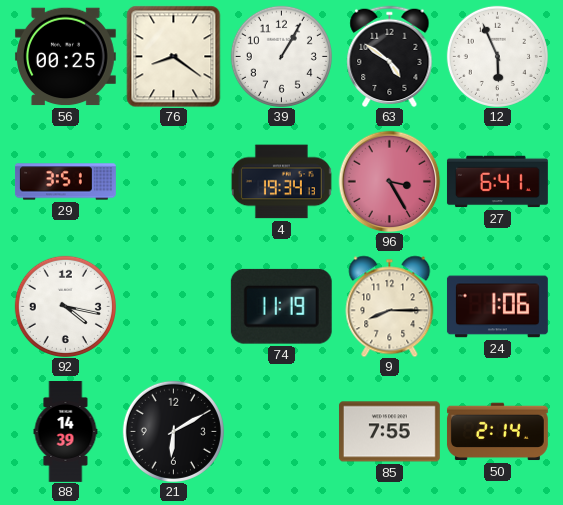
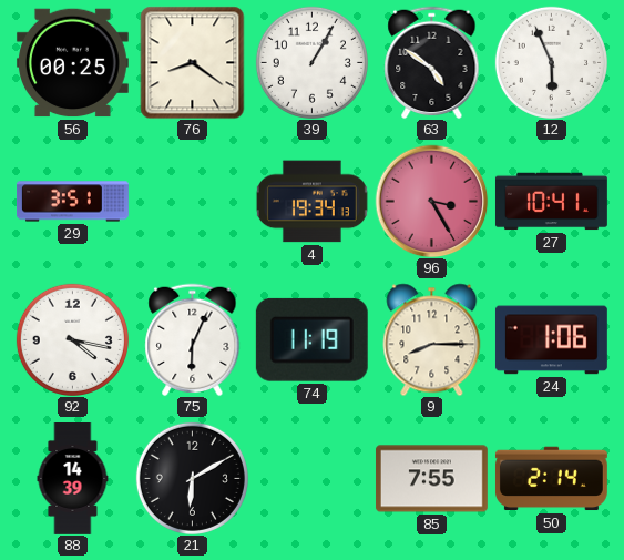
27: 6:41 -> 10:41
75: none -> 6:04
